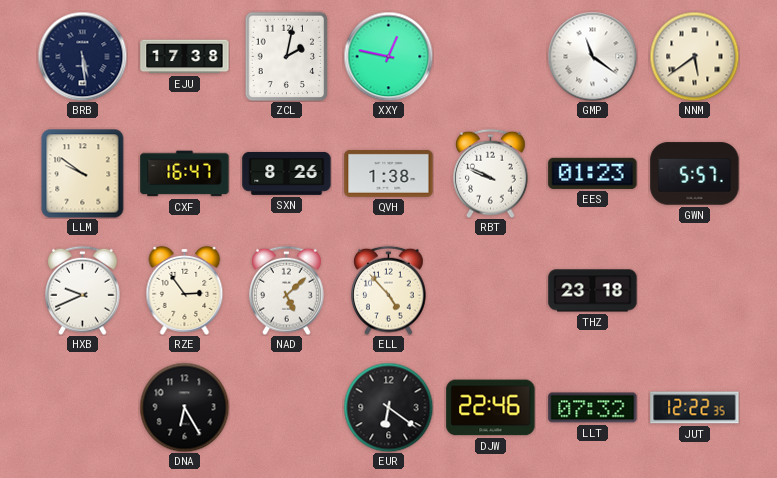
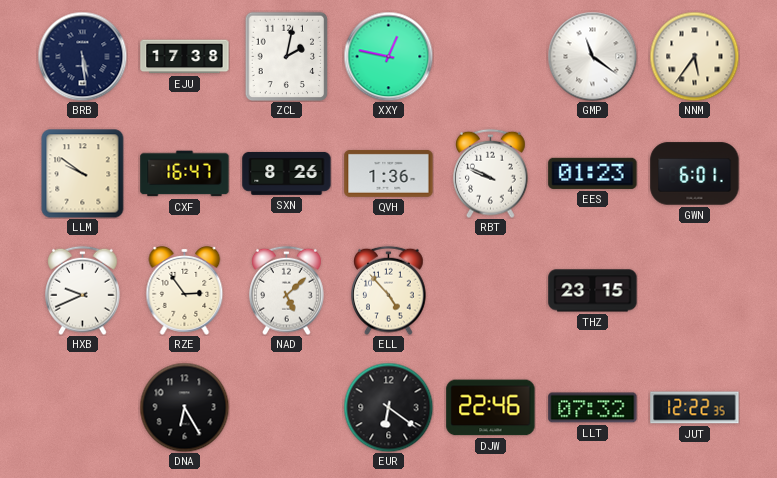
NNM: 5:39 -> 5:36
QVH: 1:38 -> 1:36
GWN: 5:57 -> 6:01
THZ: 23:18 -> 23:15
